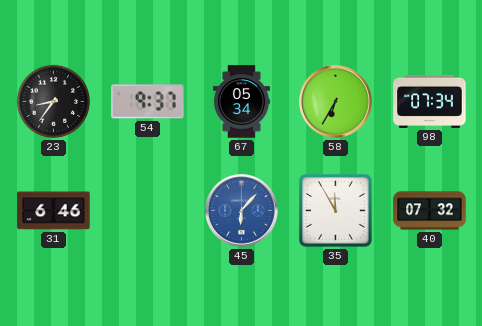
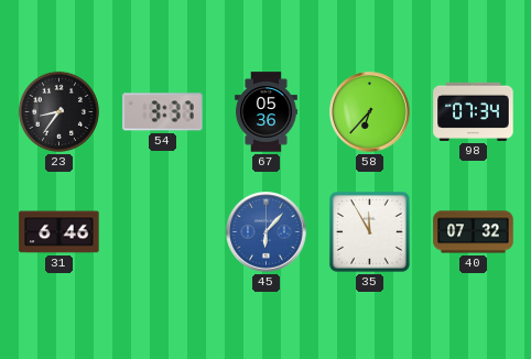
54: 9:37 -> 3:37
67: 05:34 -> 05:36
58: 6:35 -> 6:37
